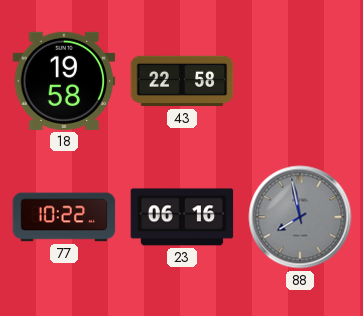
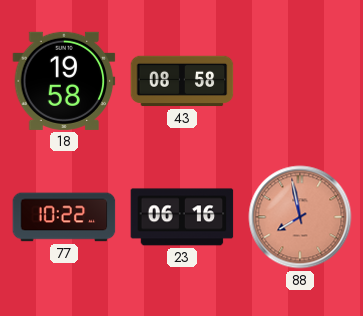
43: 22:58 -> 08:58
88 dial: grey -> salmon
